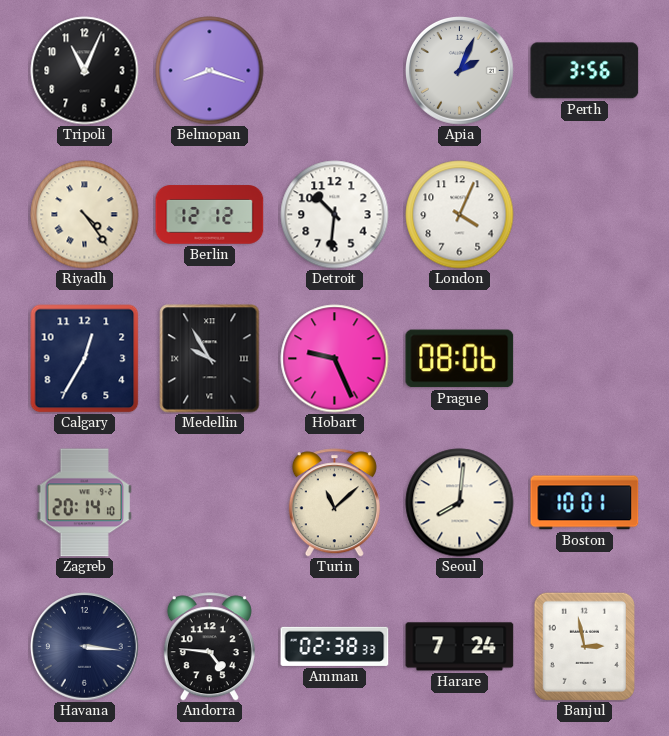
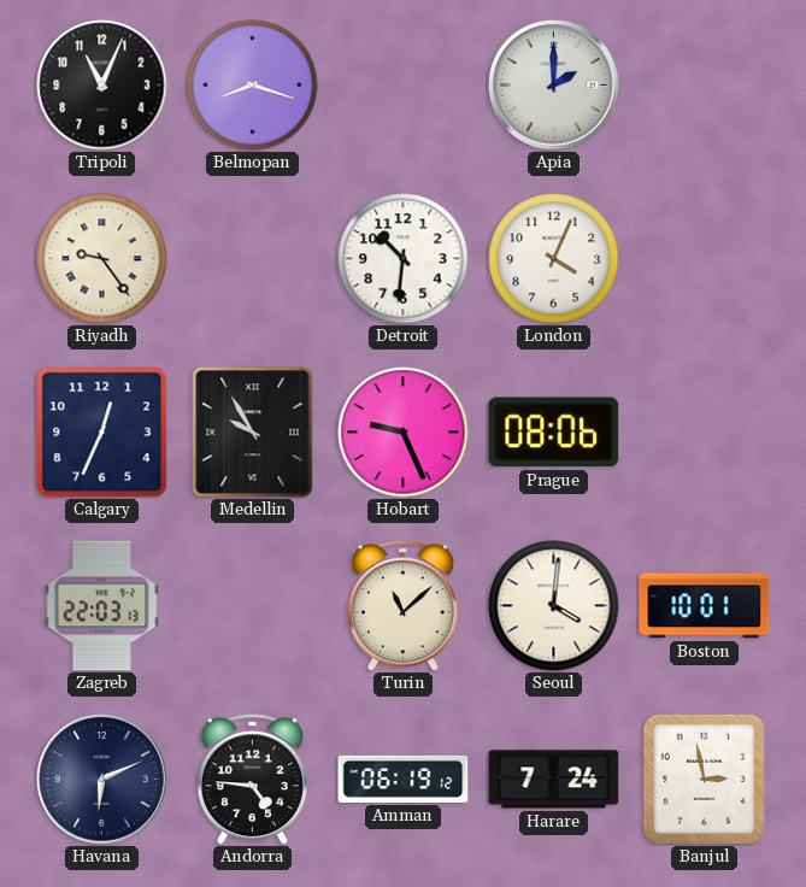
Apia: 2:04 -> 2:00
Perth: 3:56 -> none
Riyadh: 4:24 -> 9:24
Berlin: 12:12 -> none
Calgary: 12:35 -> 12:34
Zagreb: 20:14 -> 22:03
Seoul: 8:01 -> 4:01
Havana: 3:16 -> 6:11
Amman: 02:38 -> 06:19
